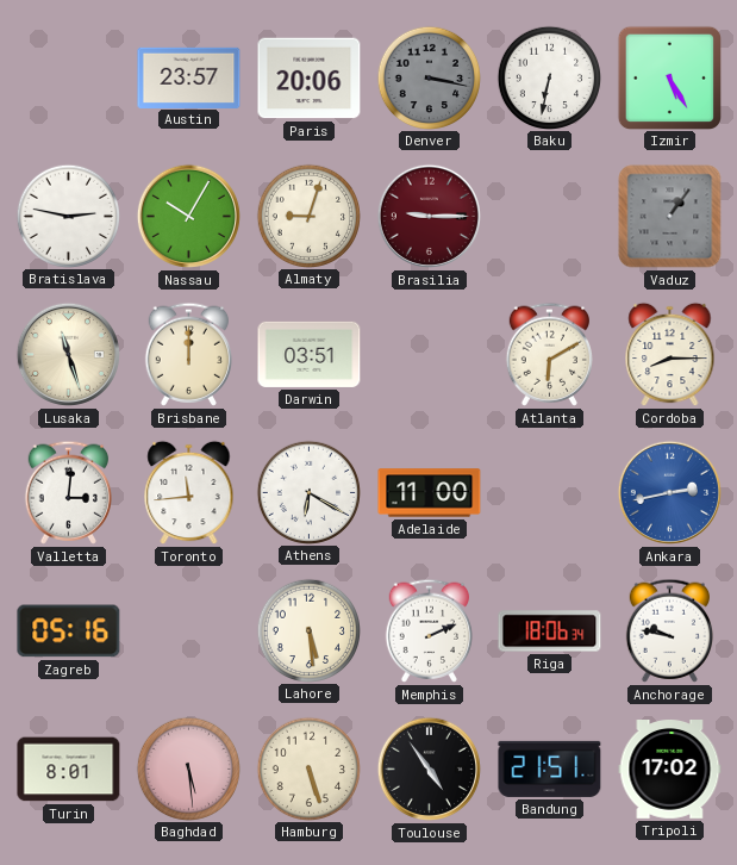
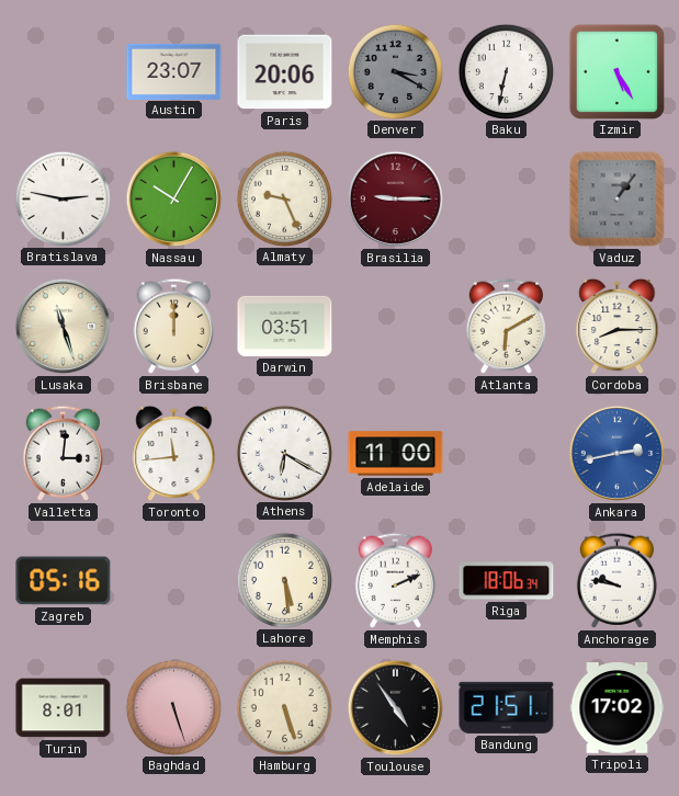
Austin: 23:57 -> 23:07
Denver: 3:17 -> 3:20
Almaty: 9:03 -> 9:26
Baghdad: 5:29 -> 5:27
